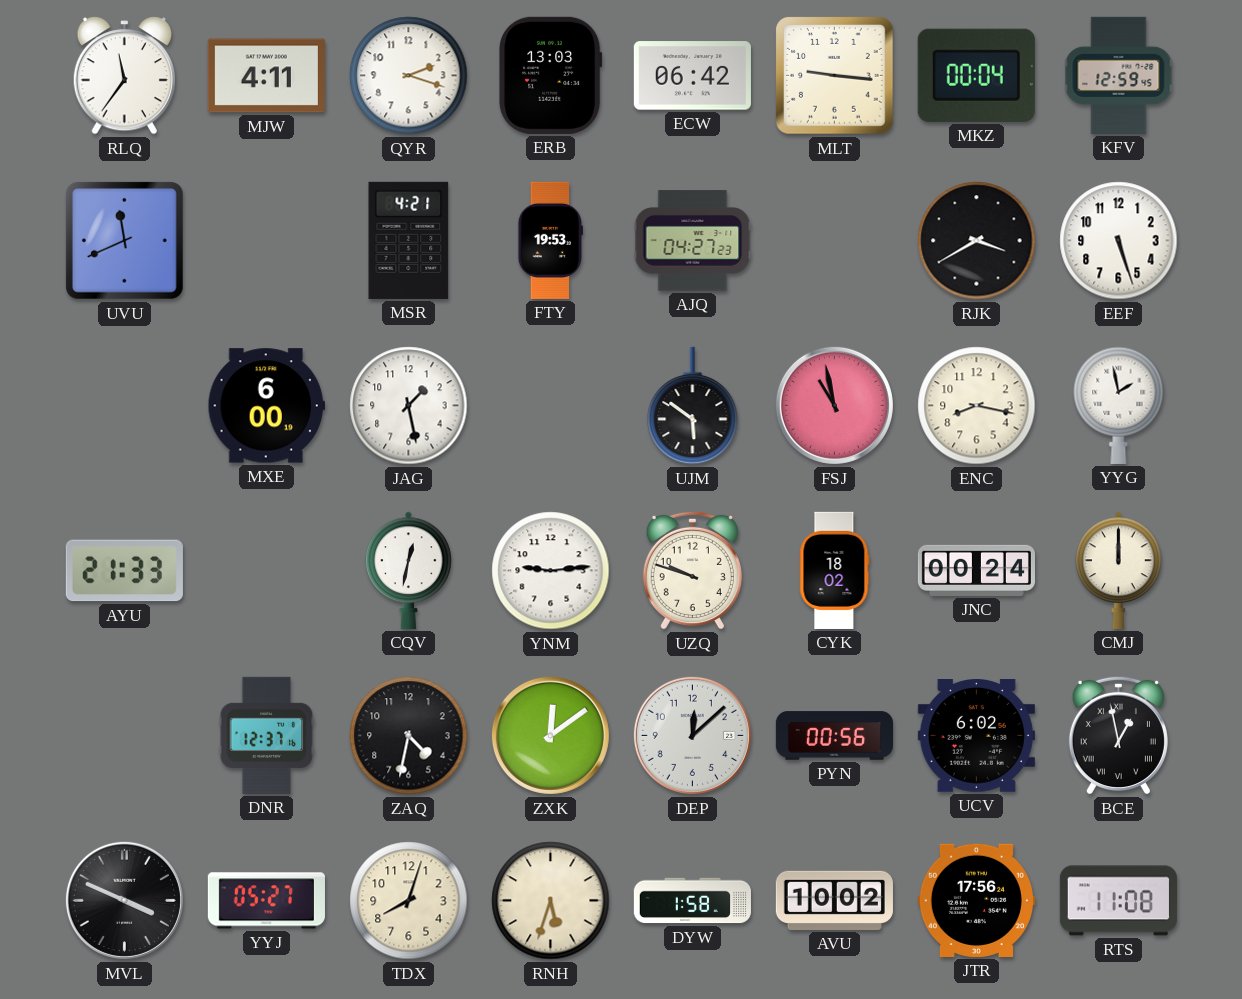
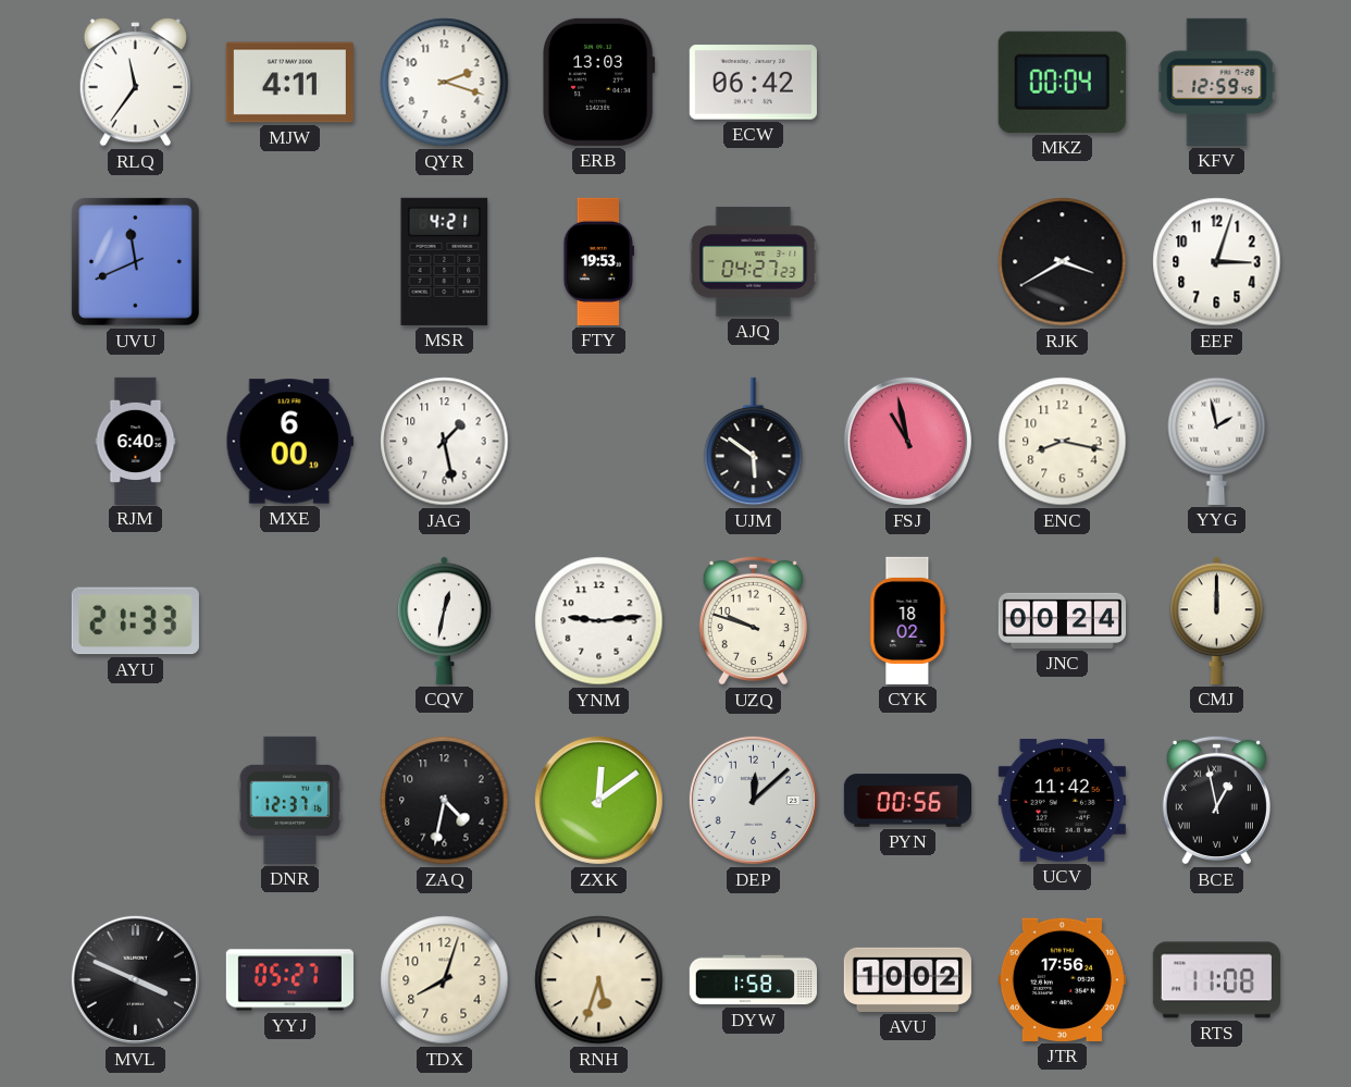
MLT: 9:16 -> none
EEF: 5:27 -> 3:03
RJM: none -> 6:40
UCV: 6:02 -> 11:42
